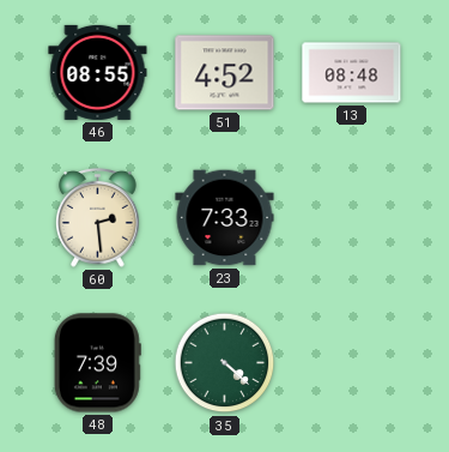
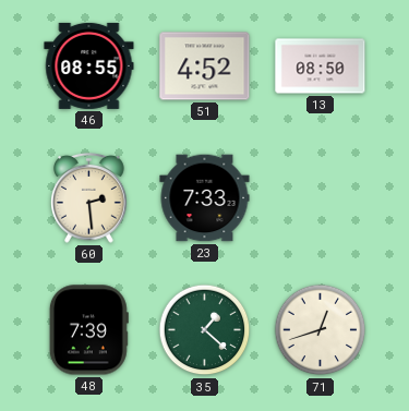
13: 08:48 -> 08:50
35: 4:22 -> 1:22
71: none -> 12:42
